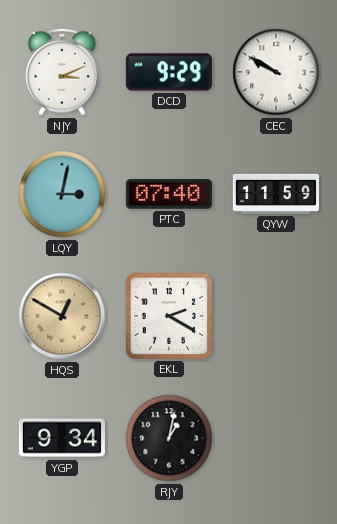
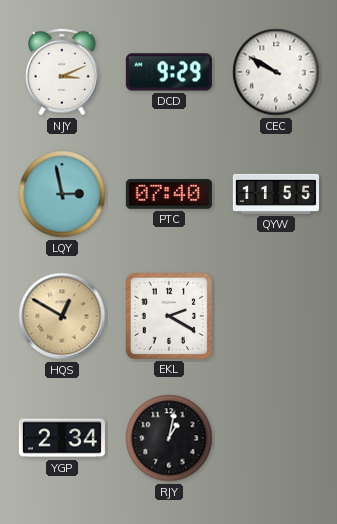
LQY: 3:02 -> 2:58
QYW: 11:59 -> 11:55
YGP: 9:34 -> 2:34
